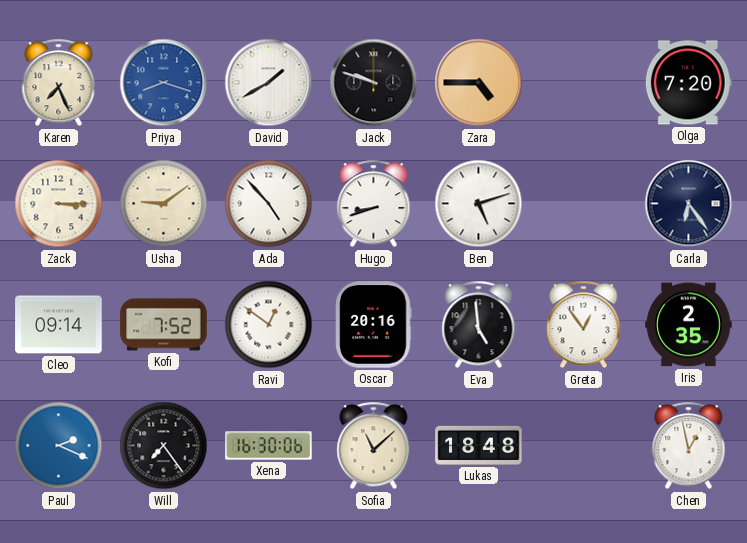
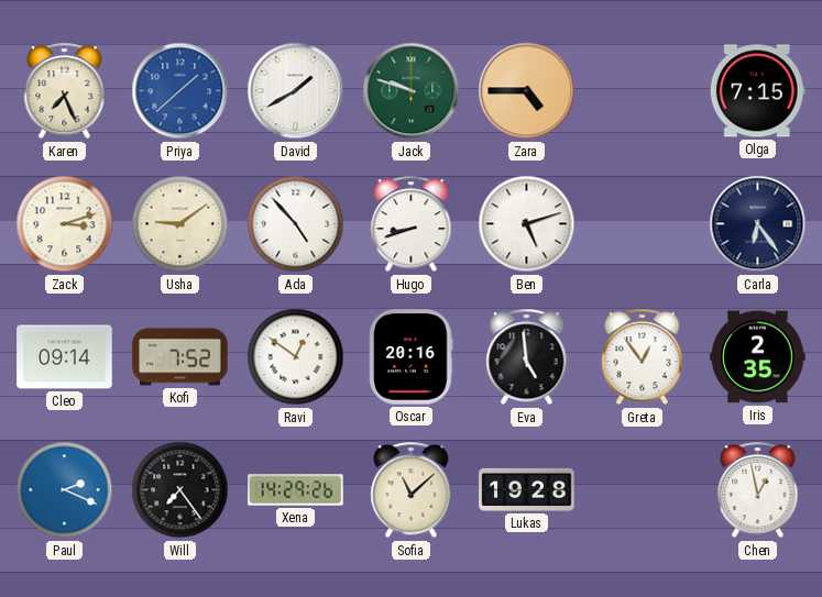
Priya: 8:18 -> 1:38
Jack dial: black -> green
Olga: 7:20 -> 7:15
Zack: 3:15 -> 3:12
Xena: 16:30 -> 14:29
Lukas: 18:48 -> 19:28
